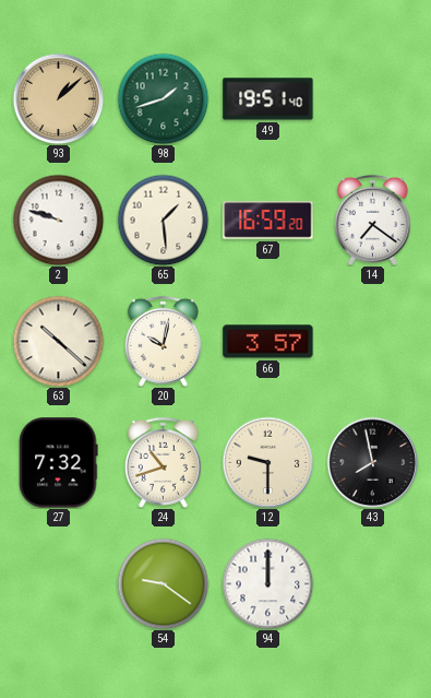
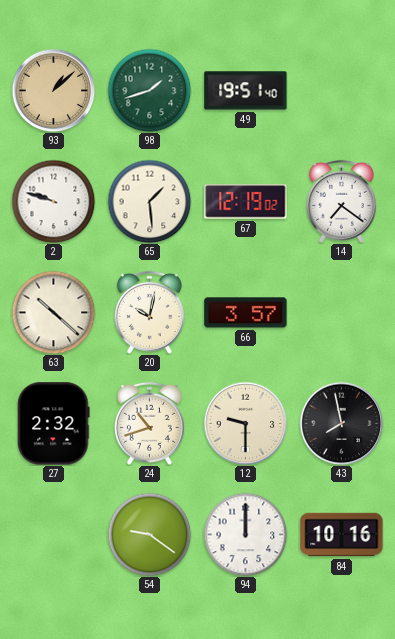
67: 16:59 -> 12:19
27: 7:32 -> 2:32
84: none -> 10:16
